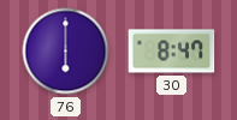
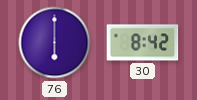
30: 8:47 -> 8:42
